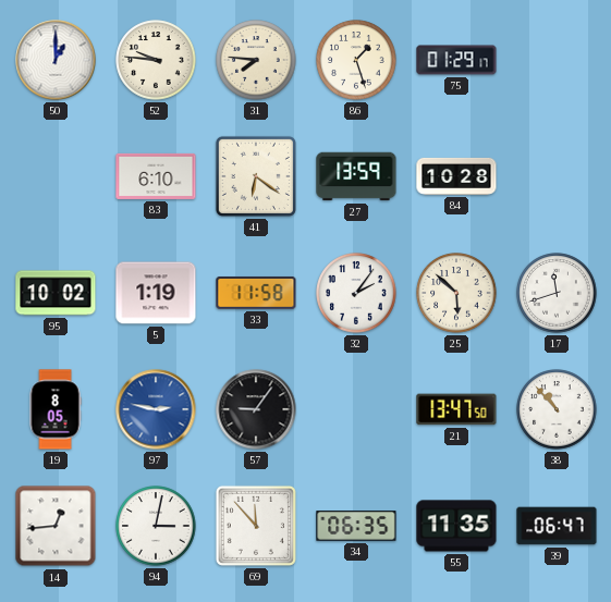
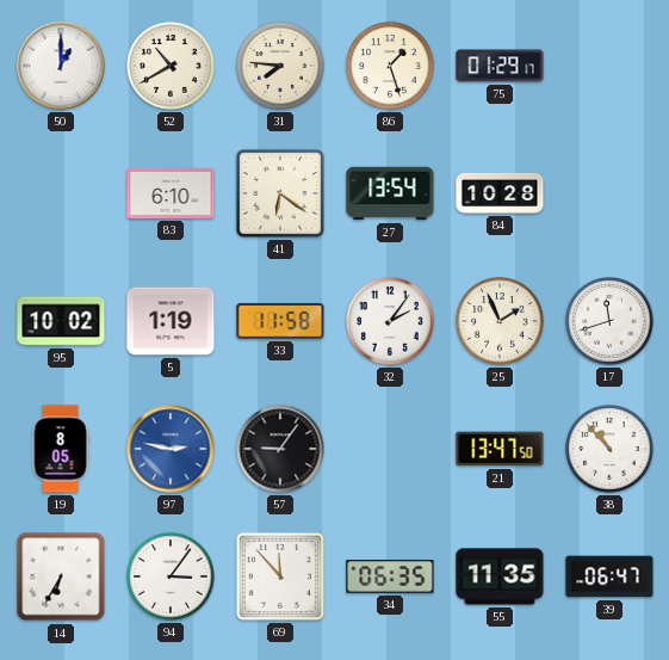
52: 9:46 -> 10:40
27: 13:59 -> 13:54
25: 5:52 -> 1:56
14: 12:44 -> 6:35
94: 3:02 -> 3:06
